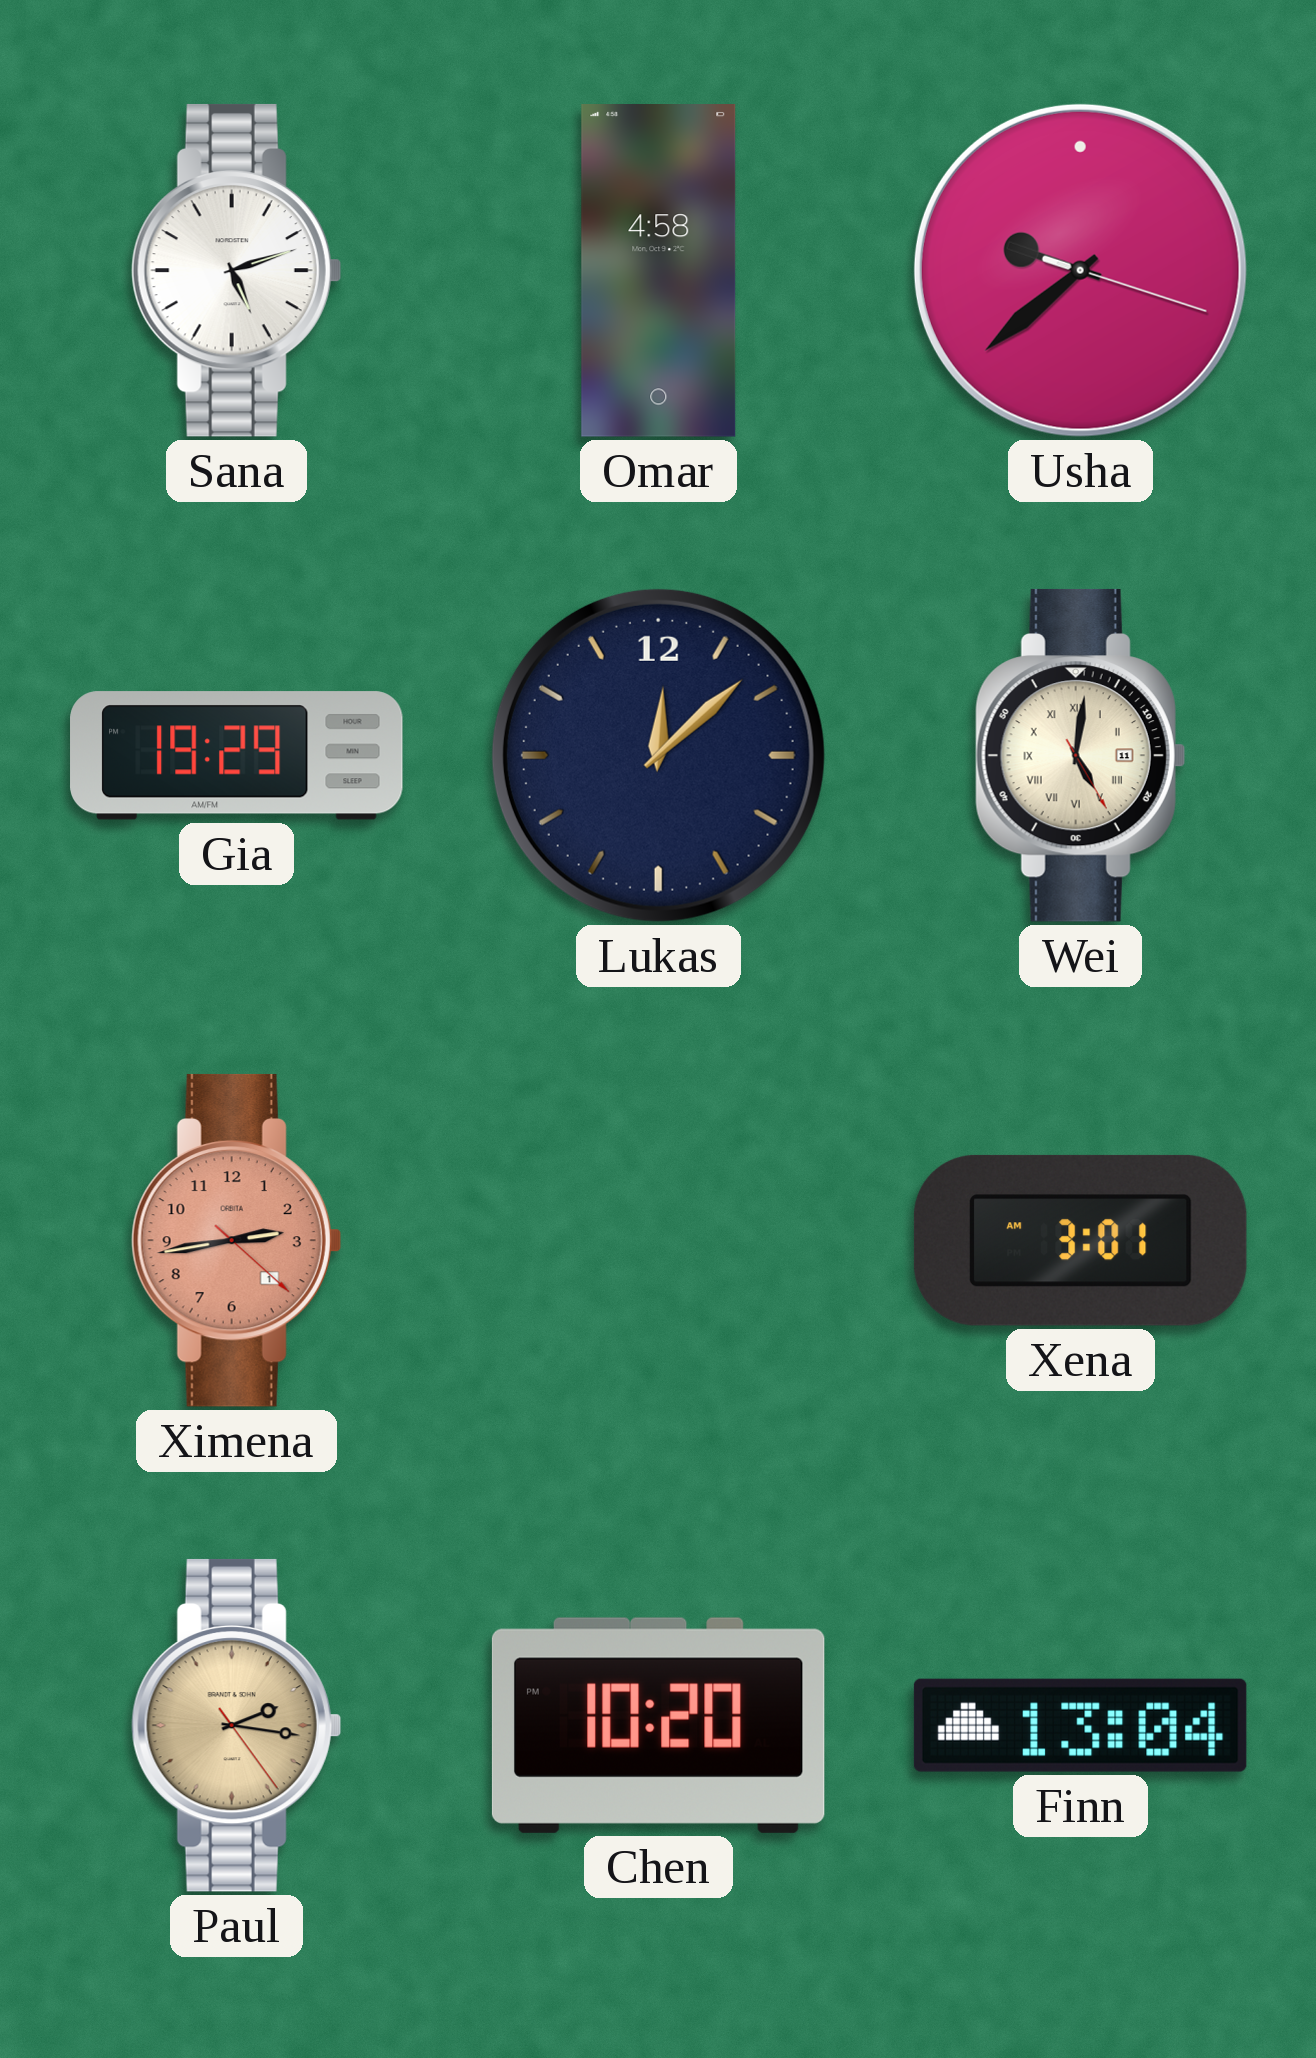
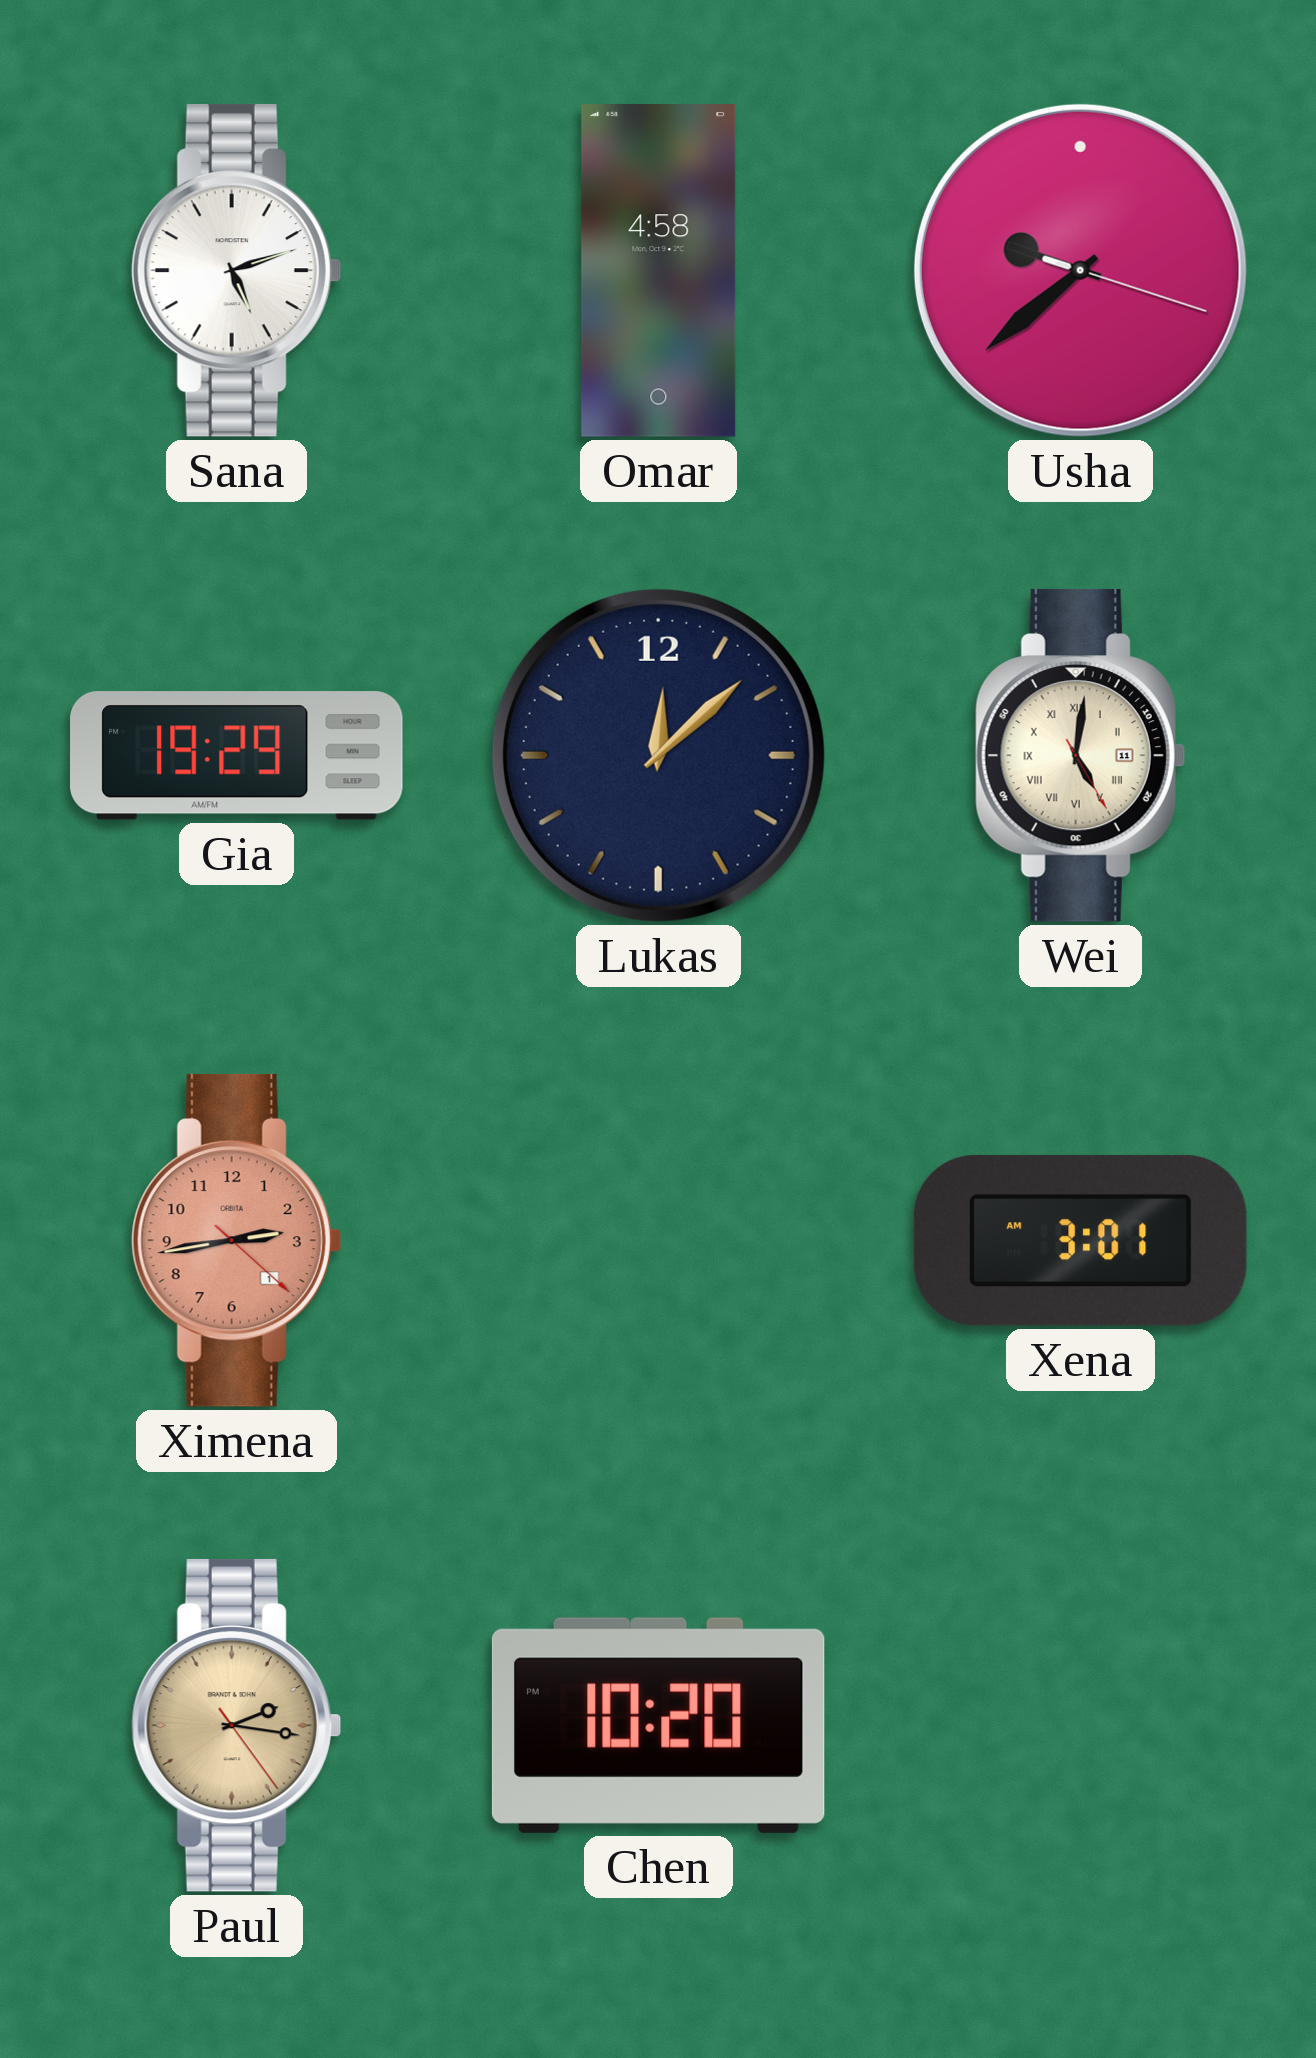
Finn: 13:04 -> none
